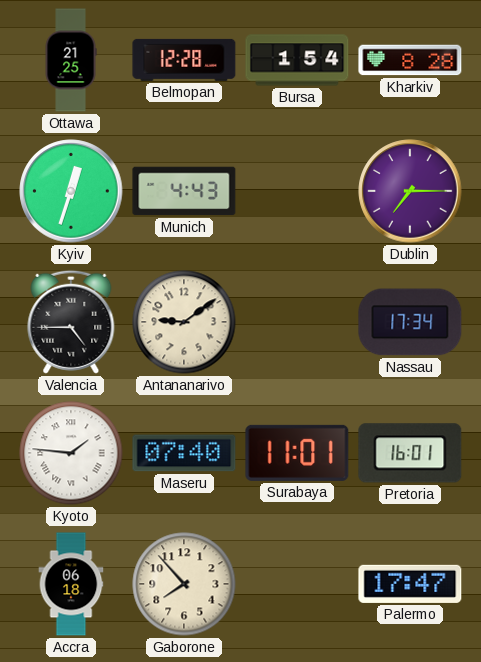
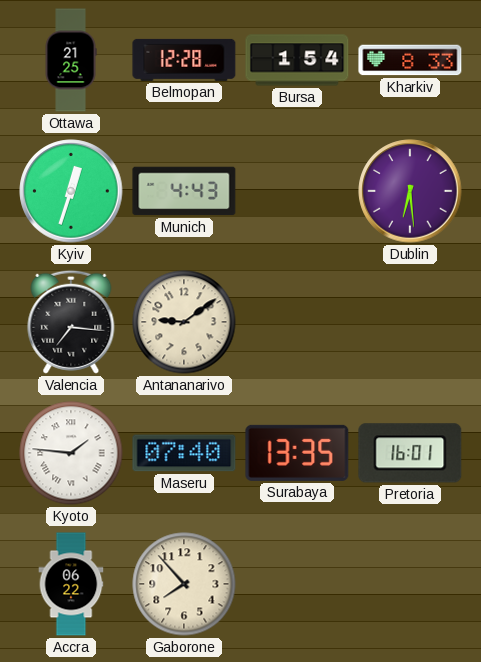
Kharkiv: 8:28 -> 8:33
Dublin: 7:15 -> 6:29
Valencia: 4:45 -> 7:16
Nassau: 17:34 -> none
Surabaya: 11:01 -> 13:35
Accra: 06:18 -> 06:22
Palermo: 17:47 -> none
